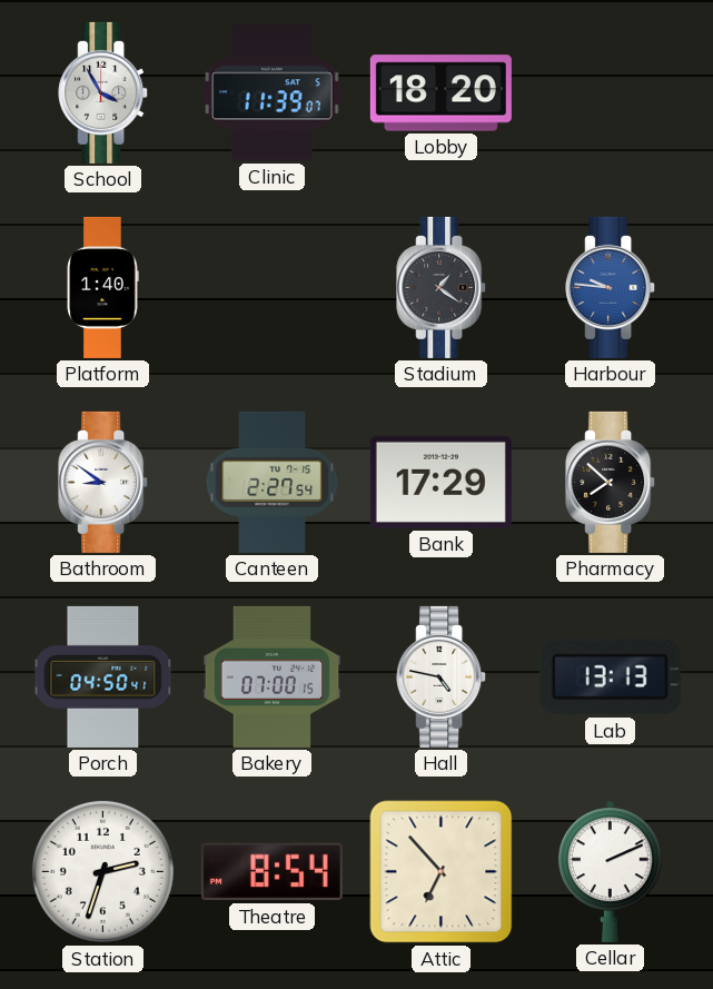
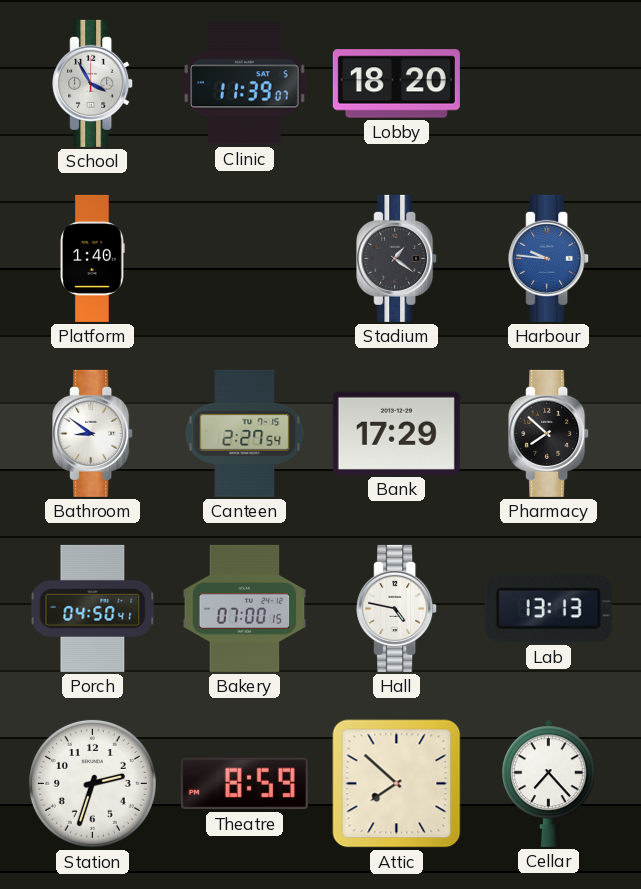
Theatre: 8:54 -> 8:59
Attic: 6:53 -> 7:52
Cellar: 2:11 -> 7:23
